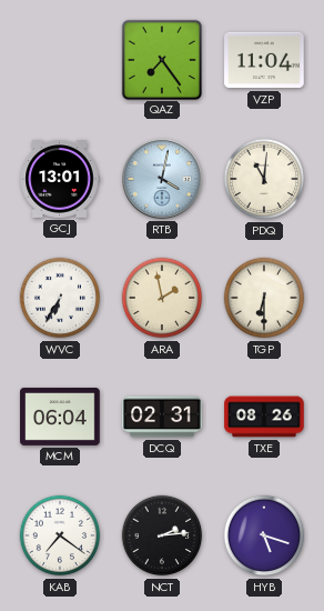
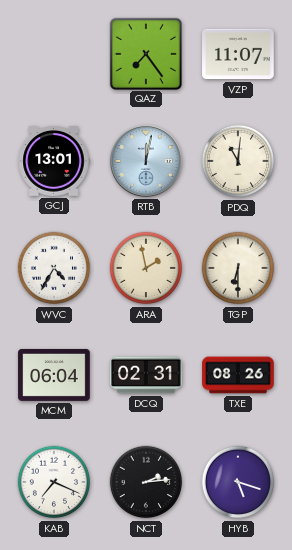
VZP: 11:04 -> 11:07
RTB: 4:02 -> 12:02
WVC: 6:35 -> 4:35
KAB: 7:21 -> 7:19
